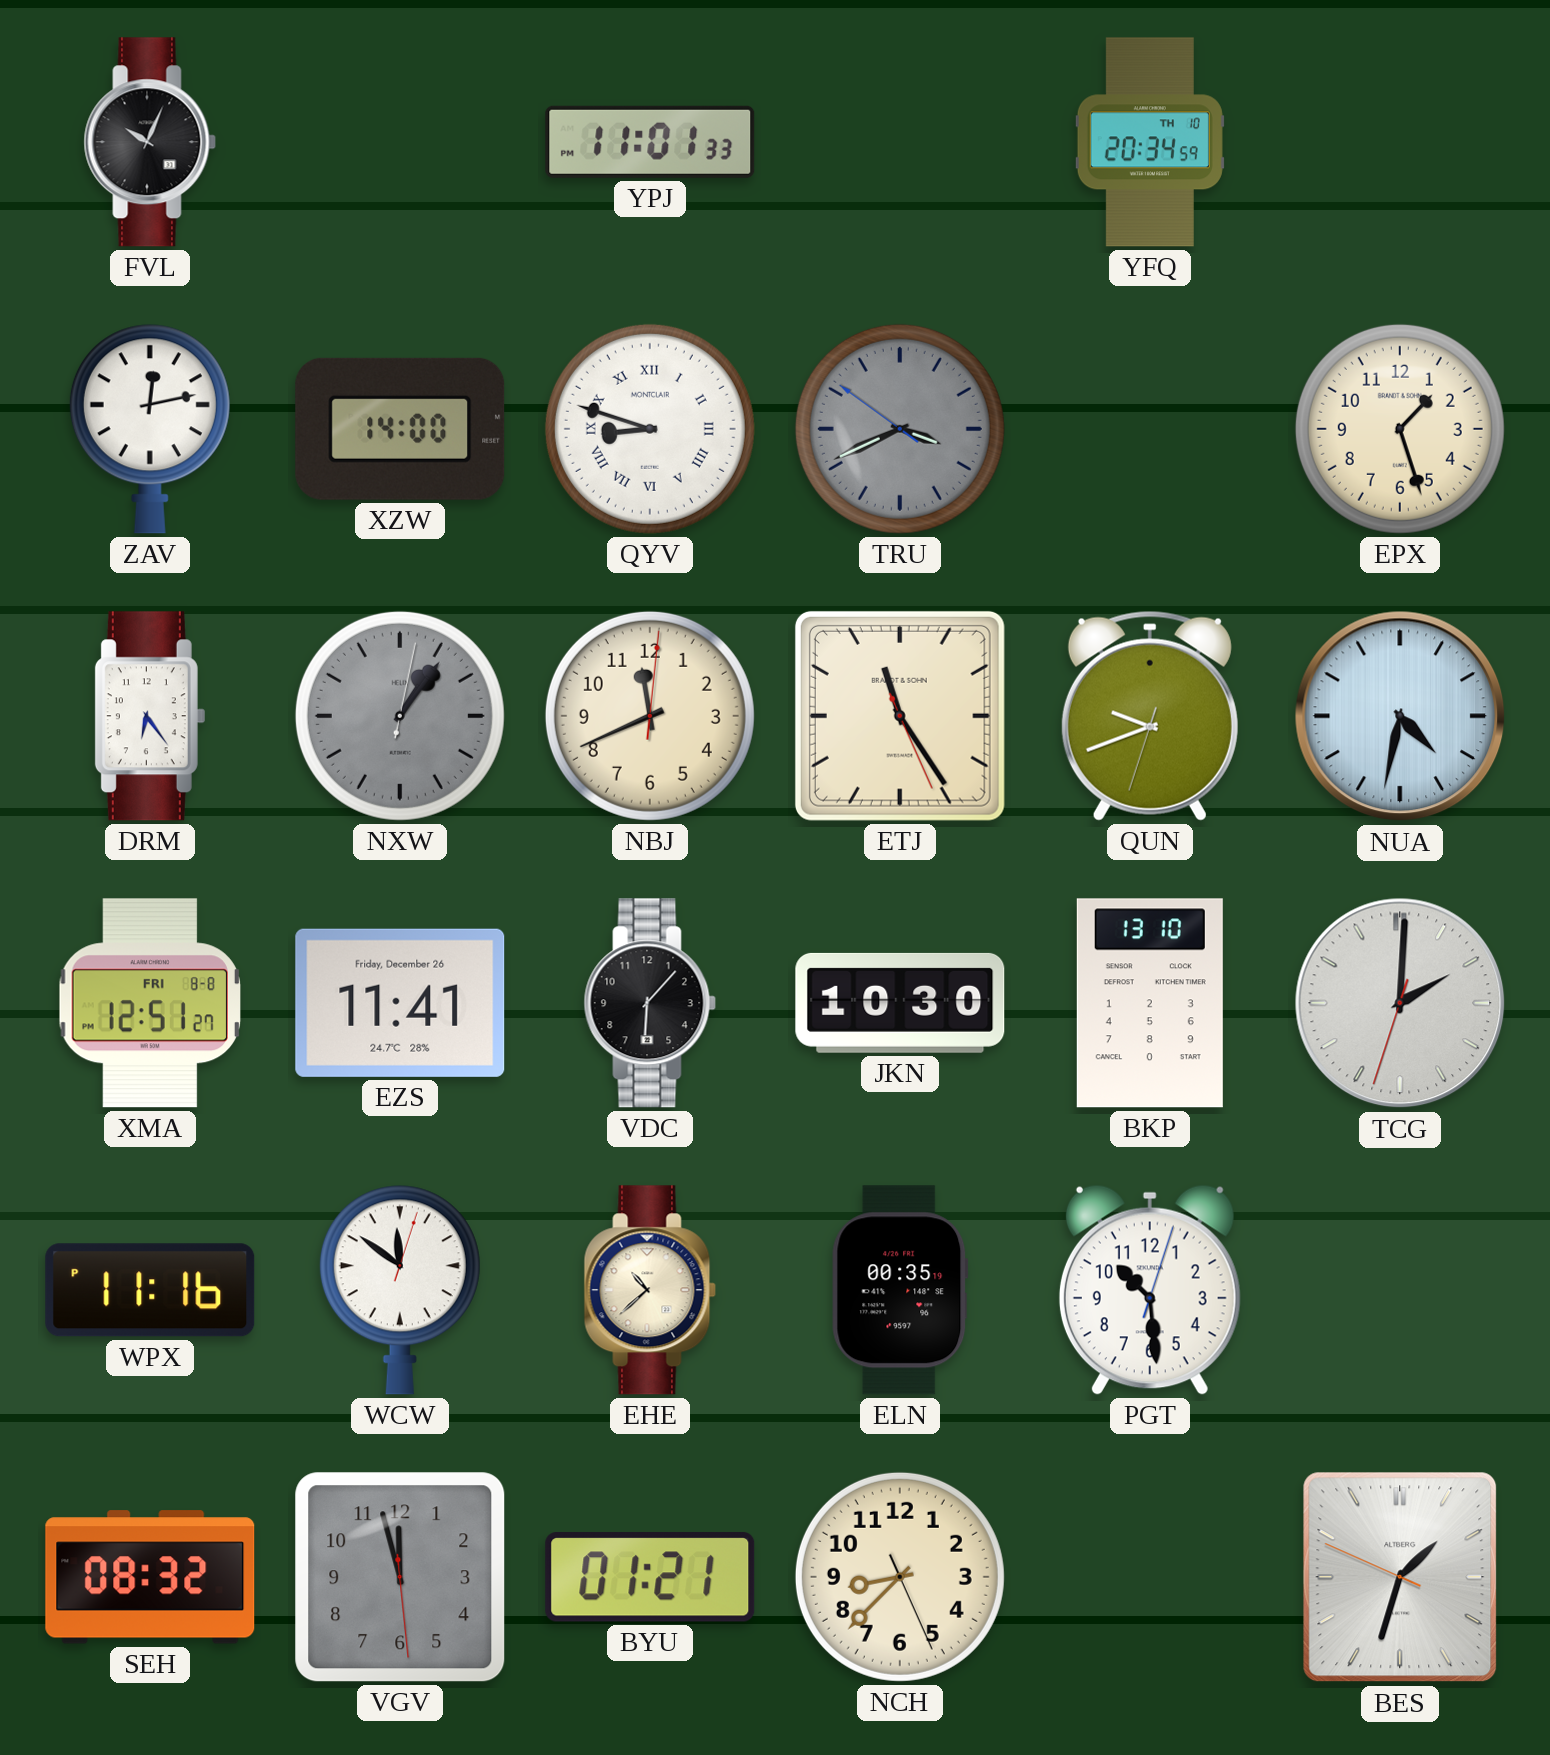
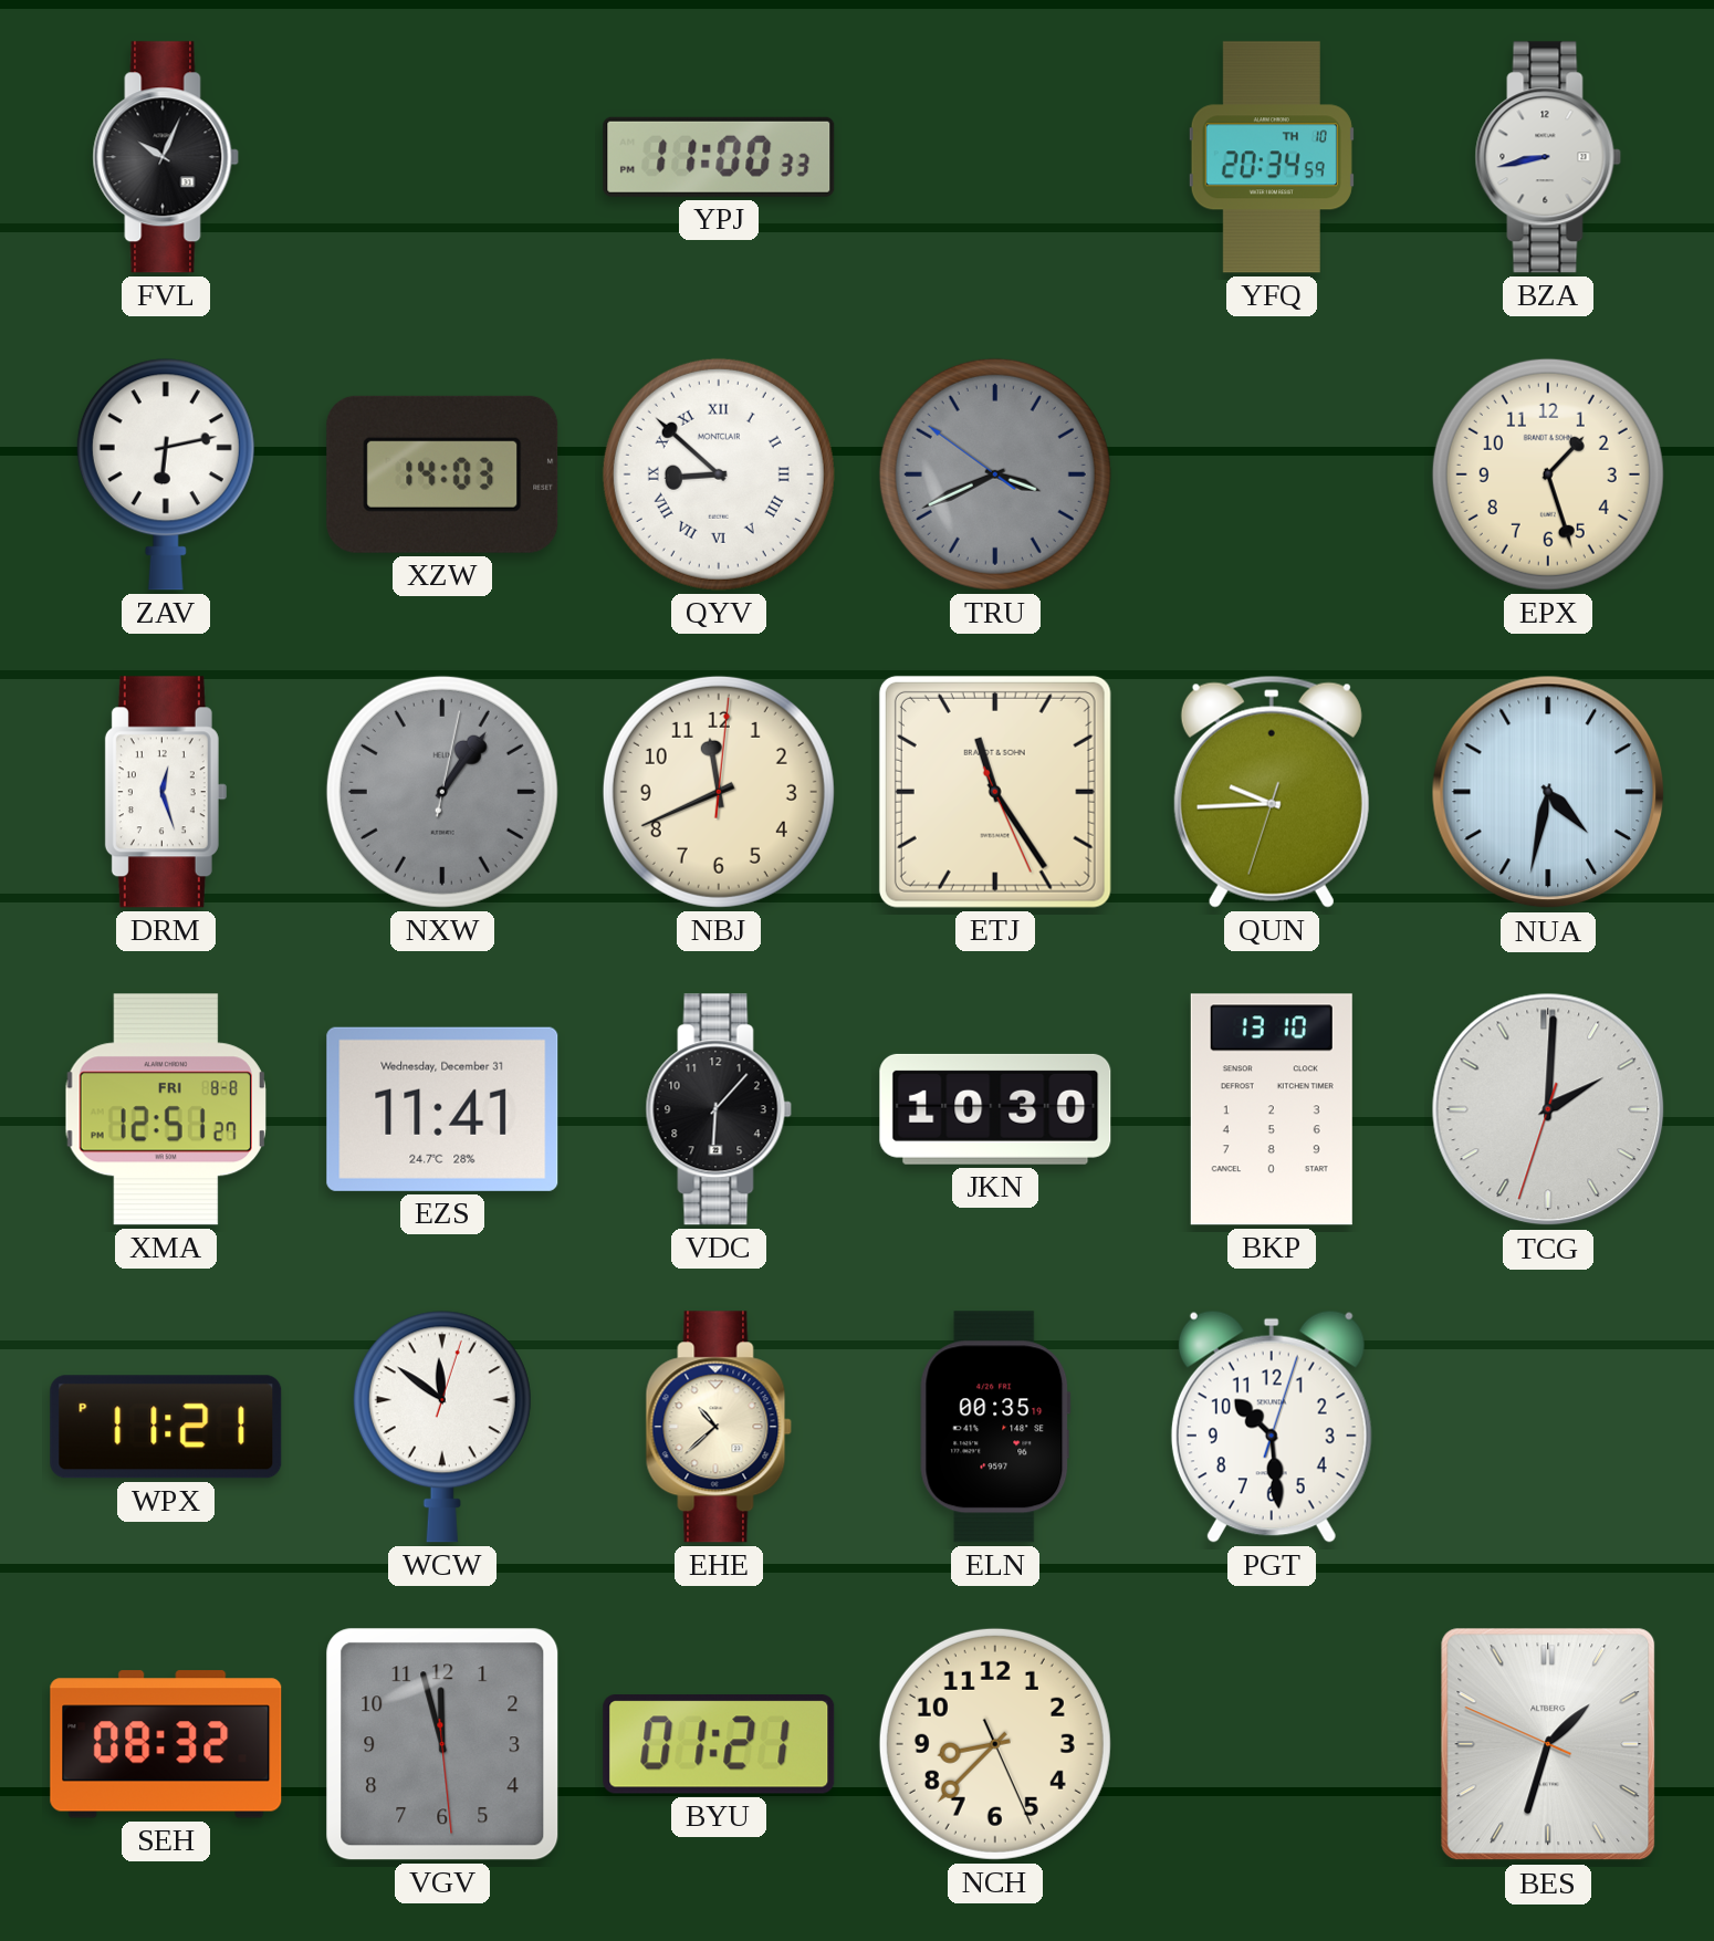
YPJ: 11:01 -> 11:00
BZA: none -> 8:43
ZAV: 12:13 -> 6:13
XZW: 14:00 -> 14:03
QYV: 8:48 -> 8:52
DRM: 6:24 -> 12:27
QUN: 9:41 -> 9:44
EZS date: Friday, December 26 -> Wednesday, December 31
WPX: 11:16 -> 11:21
